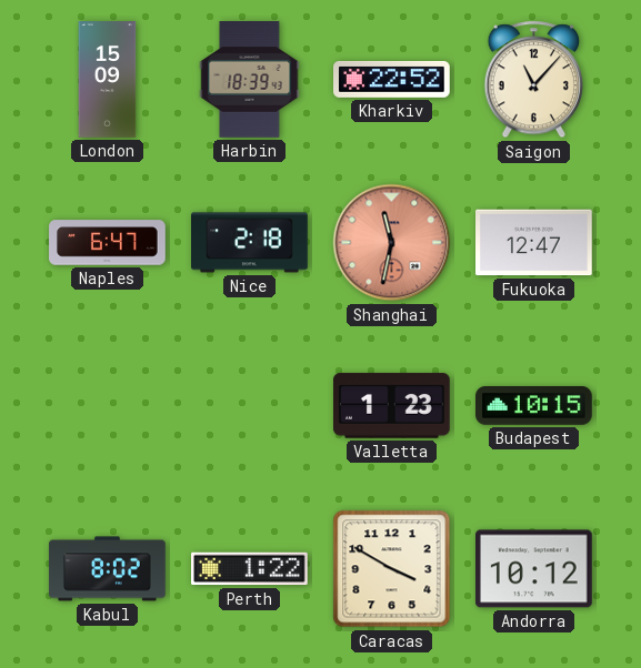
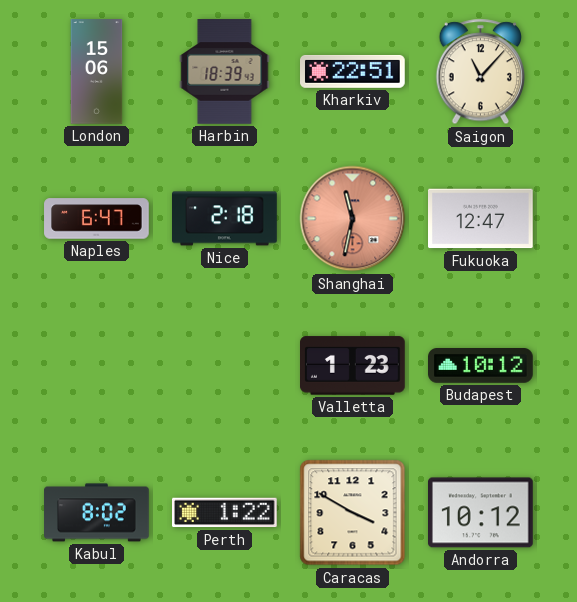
London: 15:09 -> 15:06
Kharkiv: 22:52 -> 22:51
Budapest: 10:15 -> 10:12
